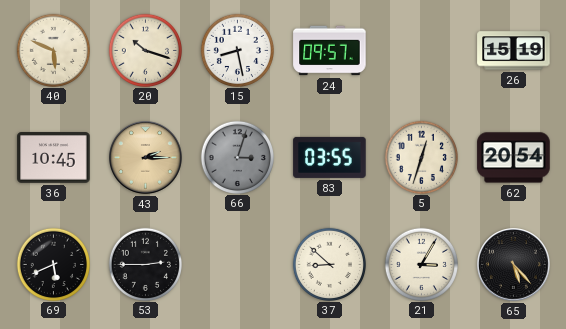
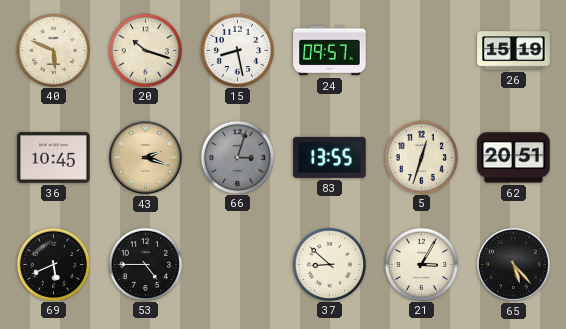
43: 2:15 -> 2:18
83: 03:55 -> 13:55
62: 20:54 -> 20:51
53: 2:45 -> 4:45
